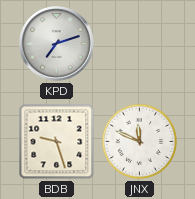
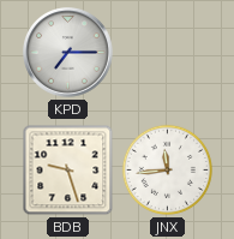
KPD: 7:12 -> 7:15
JNX: 11:49 -> 11:44
